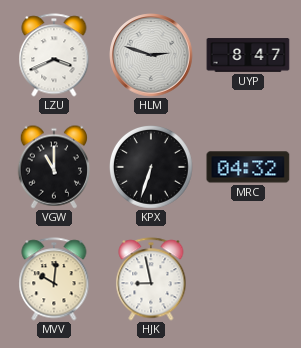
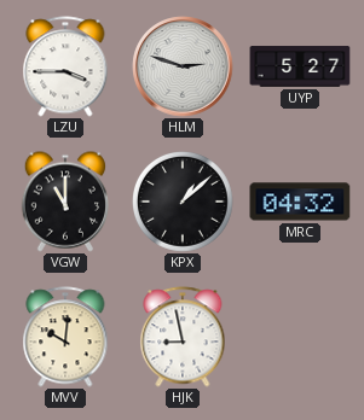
LZU: 3:41 -> 3:45
UYP: 8:47 -> 5:27
KPX: 6:33 -> 1:08
